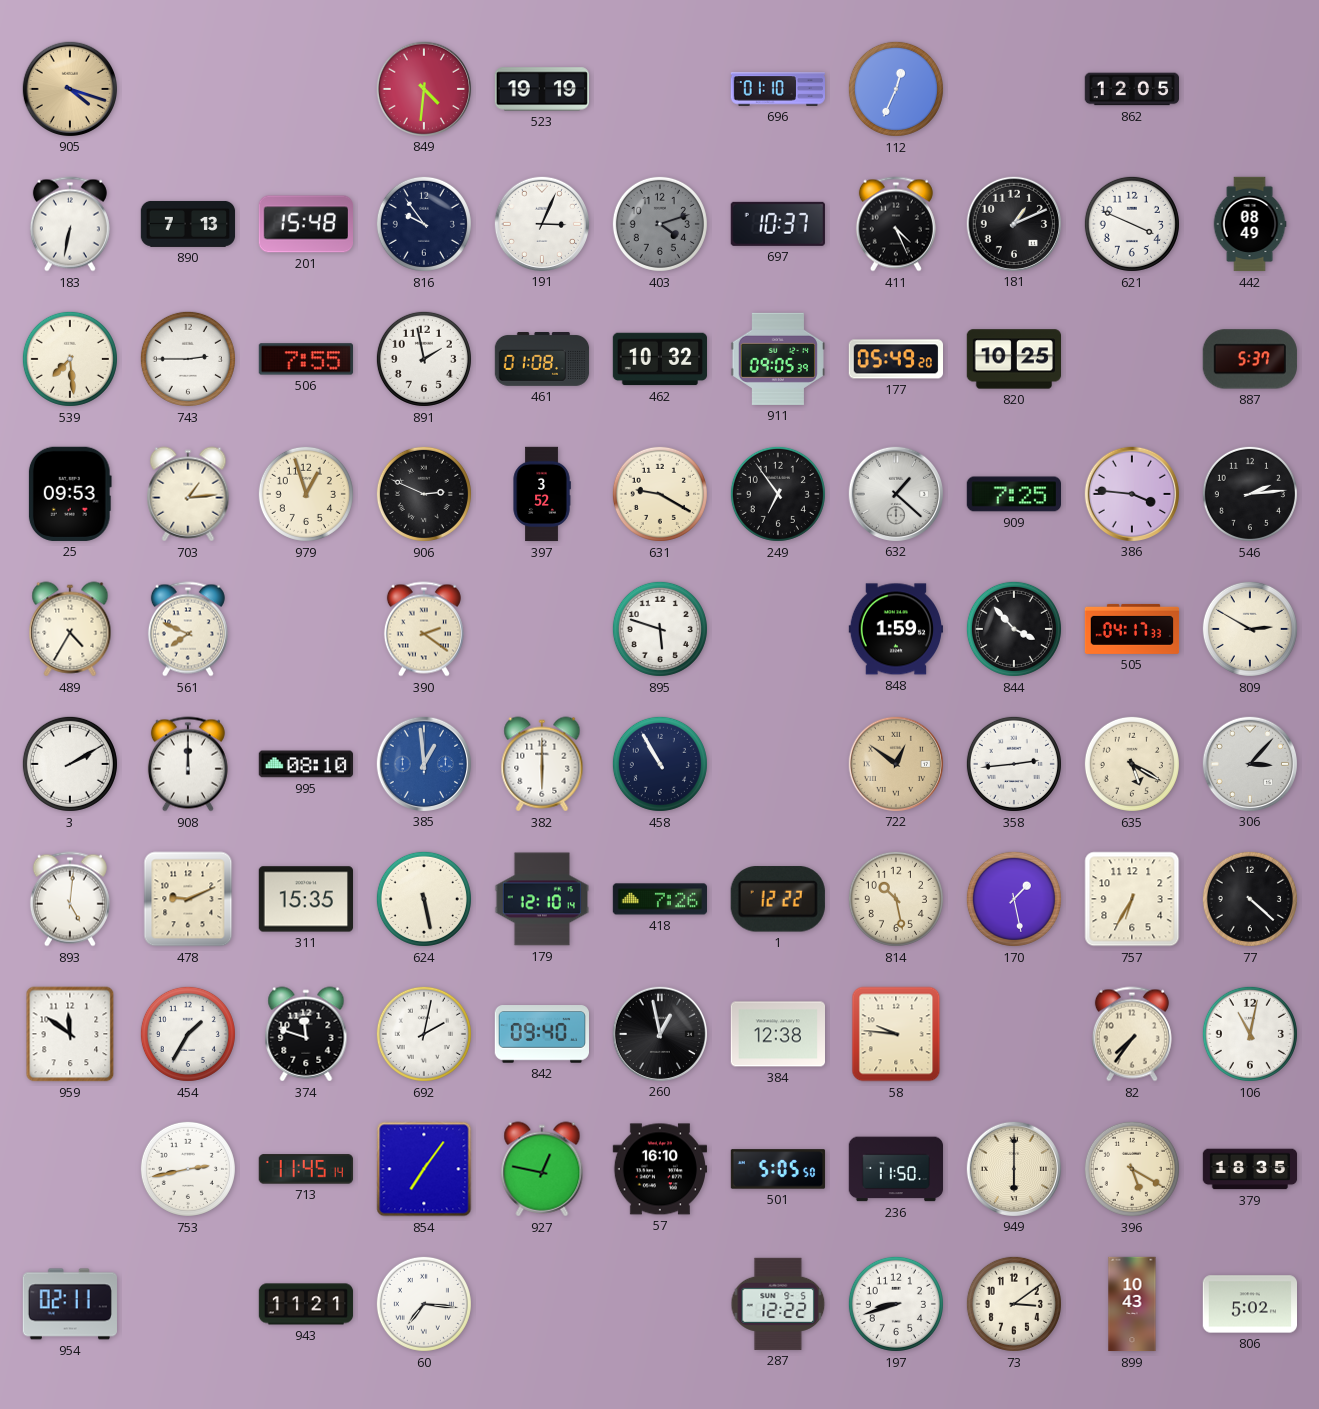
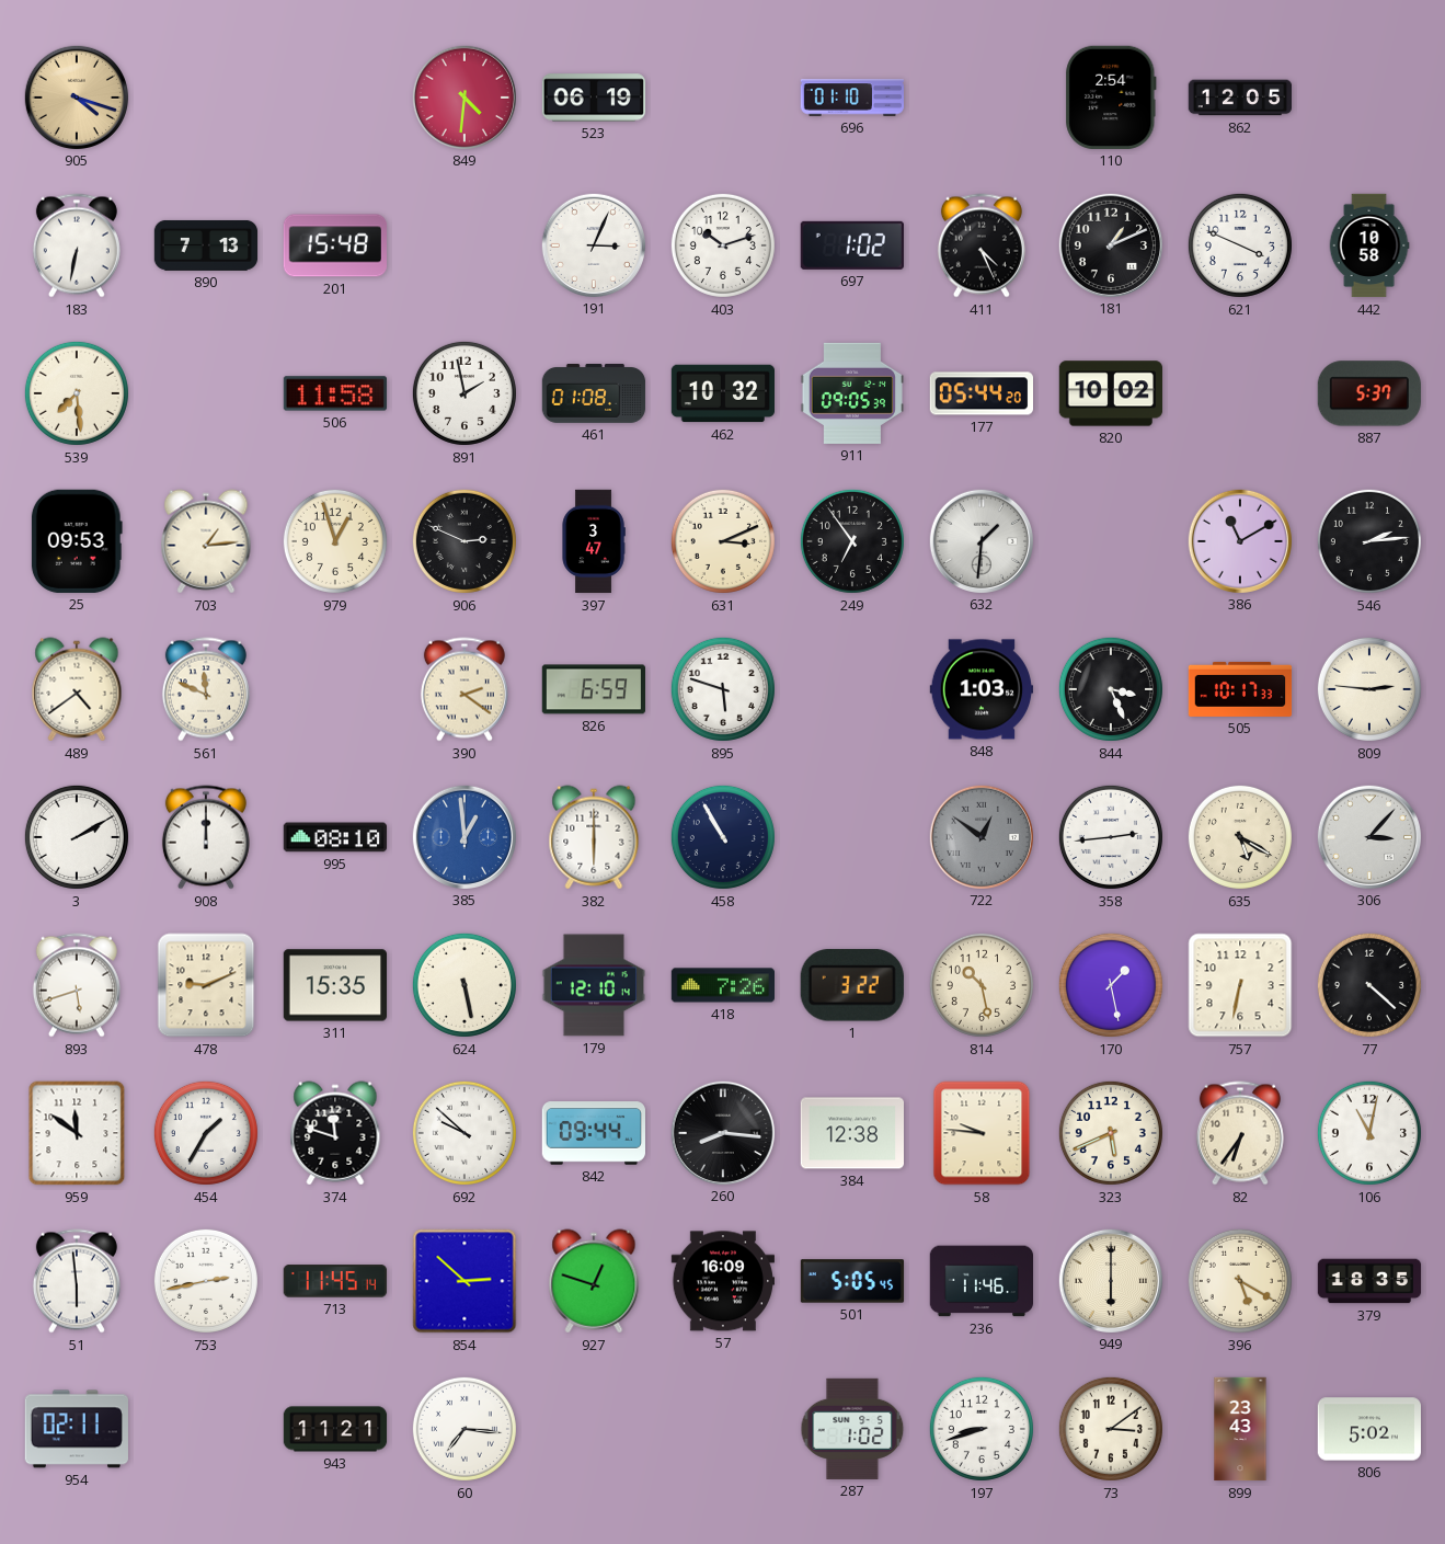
523: 19:19 -> 06:19
112: 12:34 -> none
110: none -> 2:54
816: 9:54 -> none
403: 4:12 -> 10:12
403 dial: grey -> white
697: 10:37 -> 1:02
442: 08:49 -> 10:58
743: 2:45 -> none
506: 7:55 -> 11:58
177: 05:49 -> 05:44
820: 10:25 -> 10:02
397: 3:52 -> 3:47
631: 9:20 -> 3:11
632: 1:22 -> 1:31
909: 7:25 -> none
386: 3:46 -> 11:10
489: 4:35 -> 4:39
561: 7:49 -> 11:49
826: none -> 6:59
848: 1:59 -> 1:03
844: 3:53 -> 3:26
505: 04:17 -> 10:17
809: 2:50 -> 2:46
722 dial: champagne -> grey
893: 5:01 -> 5:42
1: 12:22 -> 3:22
757: 6:35 -> 6:32
692: 2:02 -> 9:52
842: 09:40 -> 09:44
260: 12:58 -> 8:16
323: none -> 5:41
82: 7:36 -> 6:36
51: none -> 5:59
854: 7:06 -> 2:52
927: 12:47 -> 12:48
57: 16:10 -> 16:09
501: 5:05:50 -> 5:05:45
236: 11:50 -> 11:46
287: 12:22 -> 1:02
899: 10:43 -> 23:43
